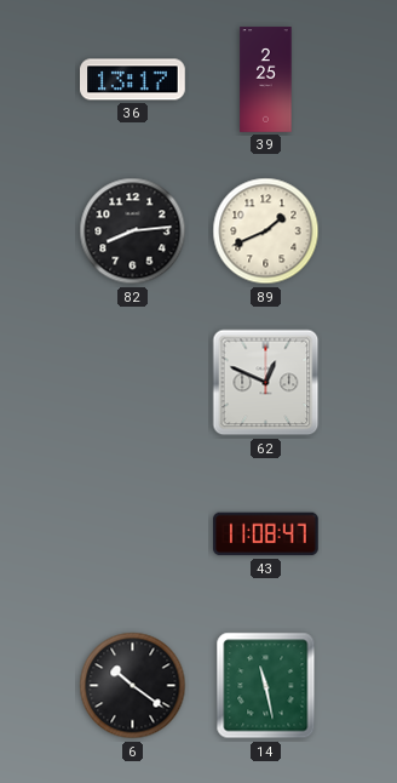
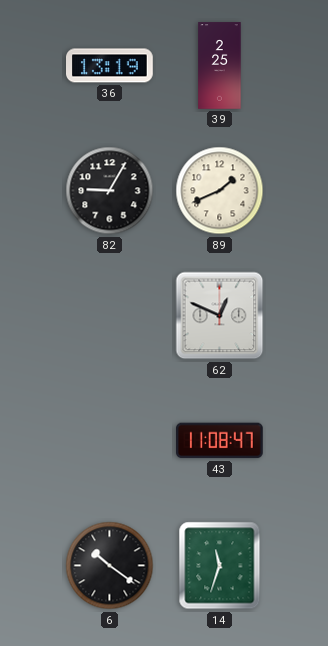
36: 13:17 -> 13:19
82: 8:14 -> 9:05
14: 11:28 -> 11:33
